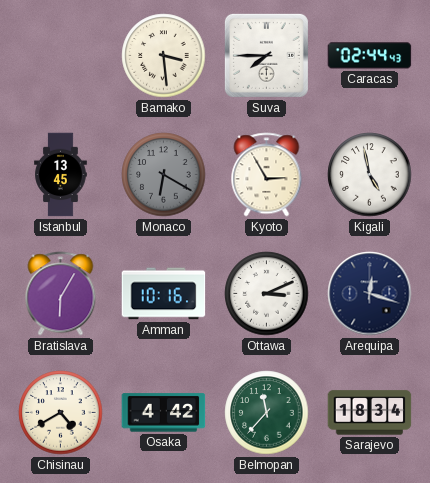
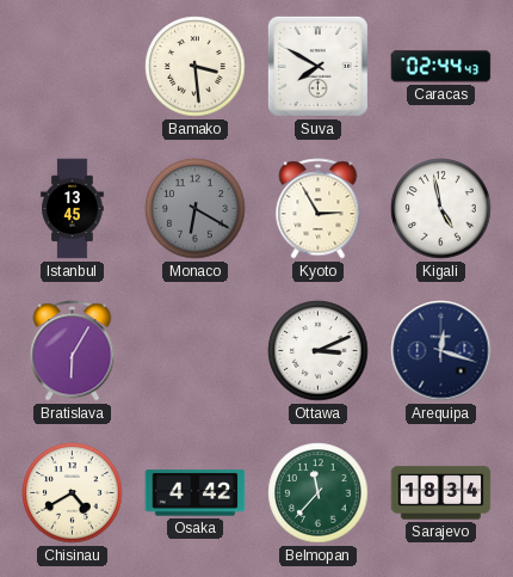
Suva: 7:45 -> 7:50
Amman: 10:16 -> none
